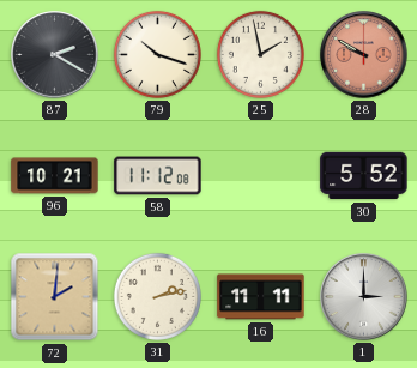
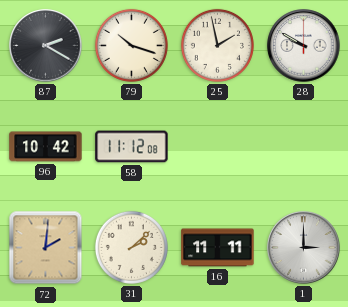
28 dial: salmon -> white
96: 10:21 -> 10:42
30: 5:52 -> none
31: 2:13 -> 2:08
